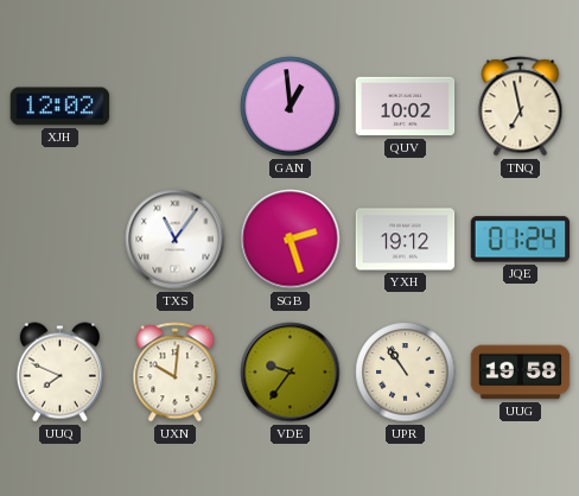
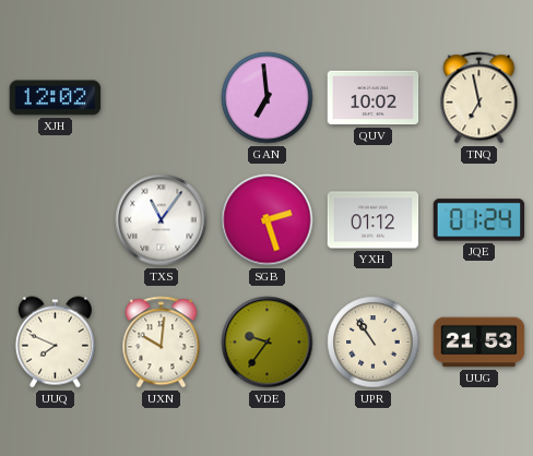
GAN: 12:59 -> 6:59
YXH: 19:12 -> 01:12
UUG: 19:58 -> 21:53
